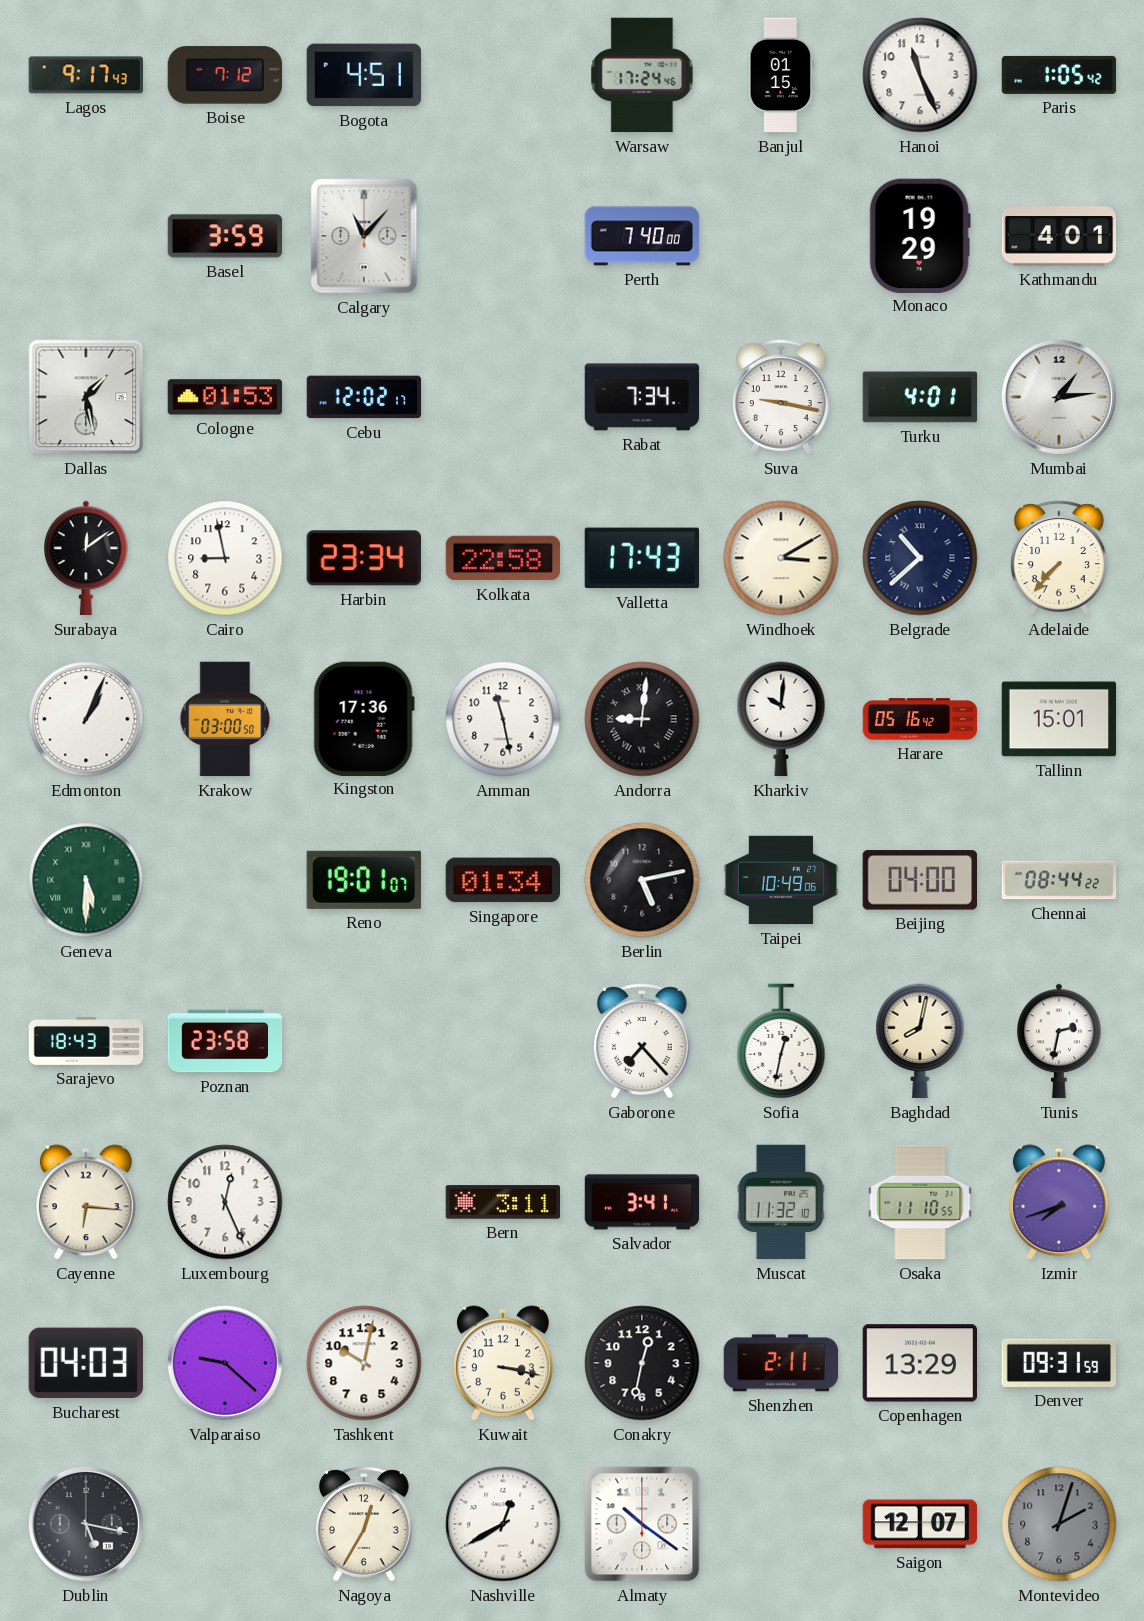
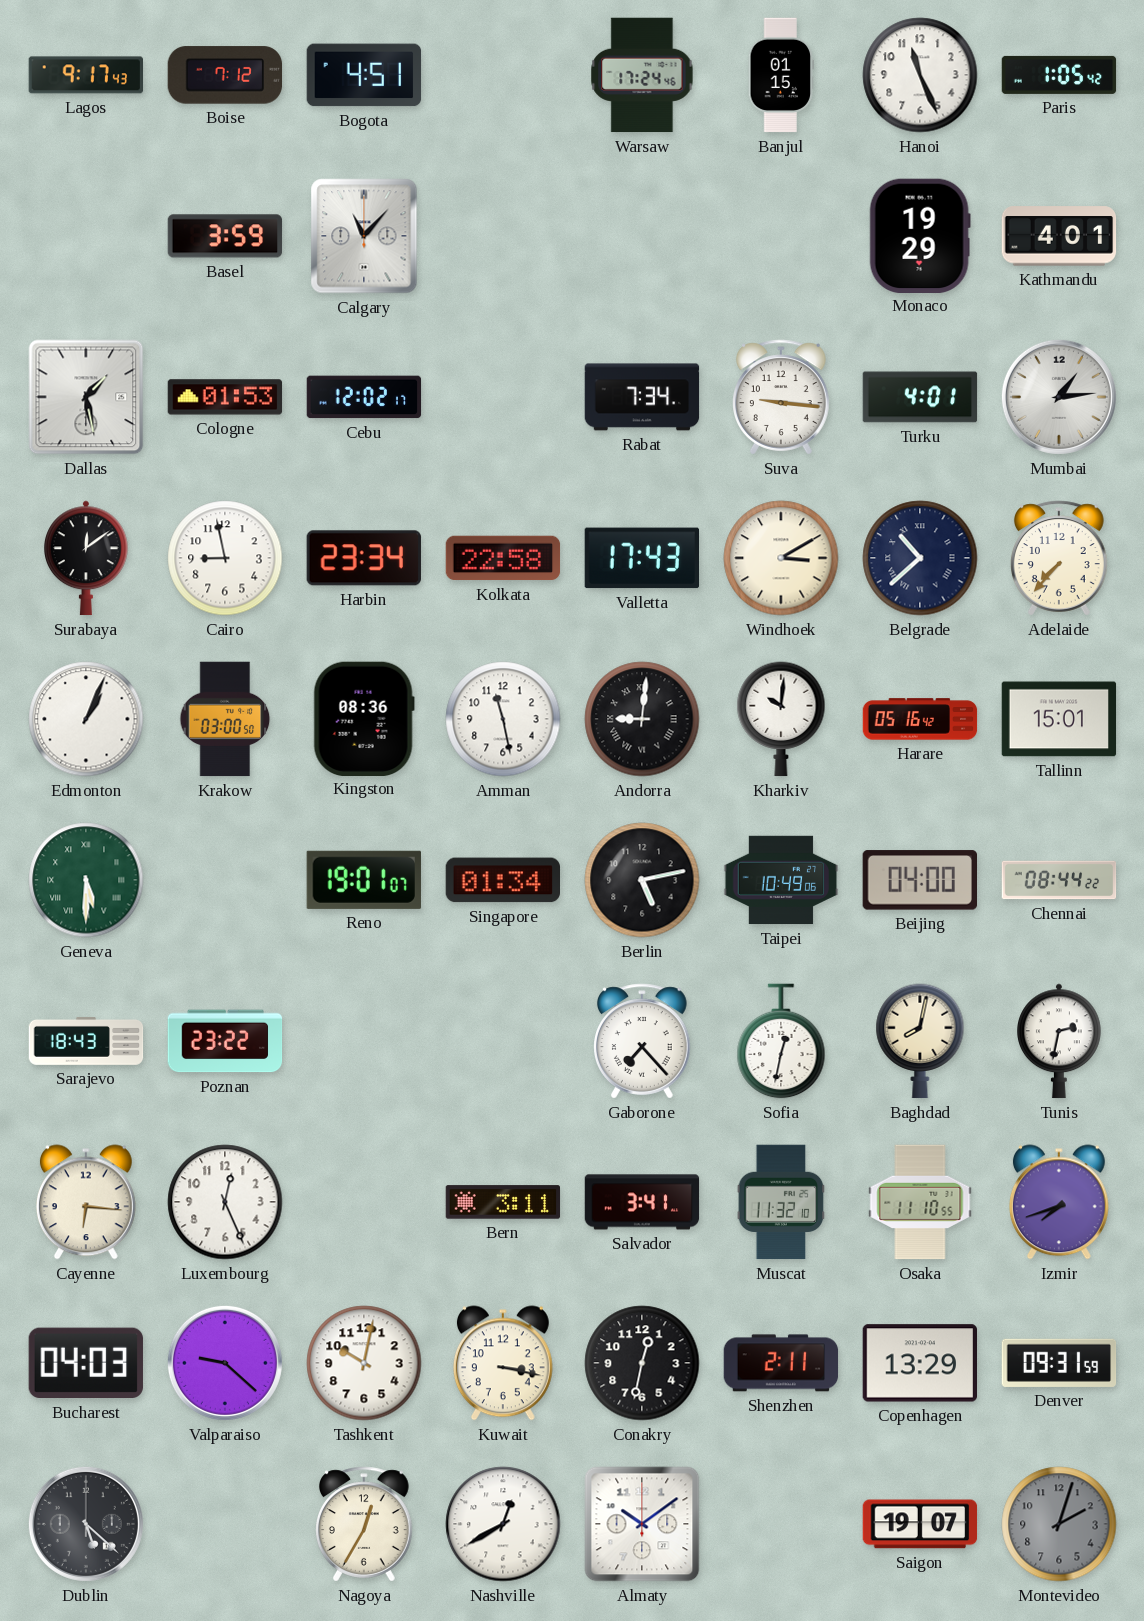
Perth: 7:40 -> none
Suva: 9:17 -> 9:16
Kingston: 17:36 -> 08:36
Poznan: 23:58 -> 23:22
Dublin: 5:17 -> 5:22
Almaty: 10:21 -> 10:09
Saigon: 12:07 -> 19:07
